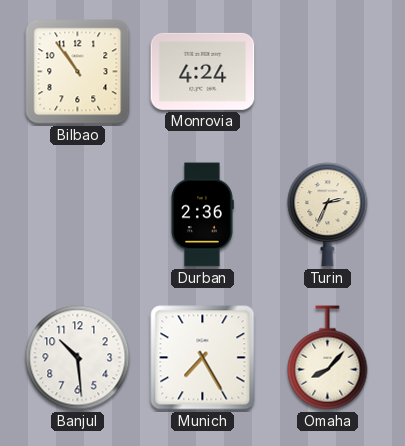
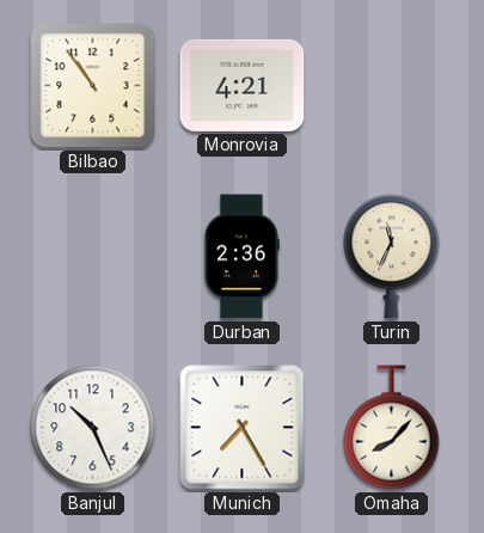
Monrovia: 4:24 -> 4:21
Turin: 2:34 -> 11:34
Banjul: 10:29 -> 10:26
